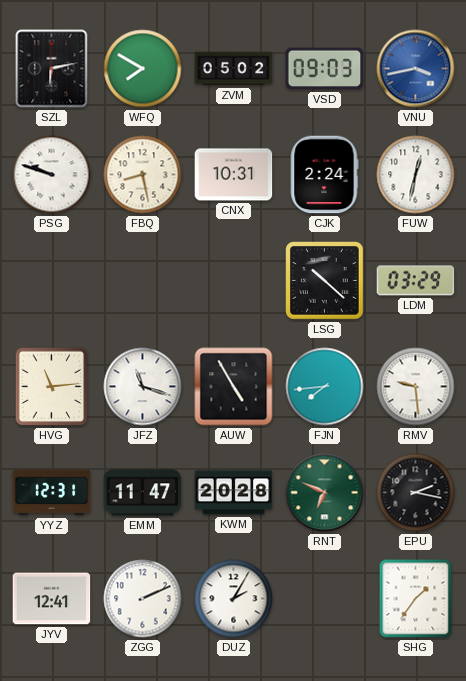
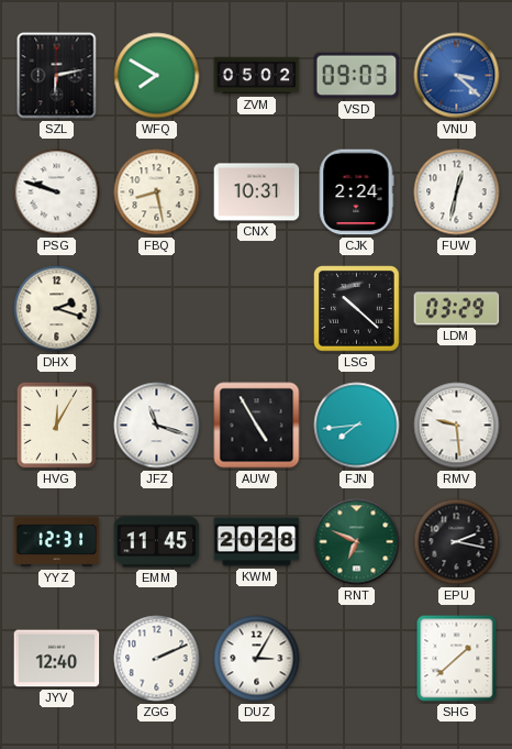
VNU: 3:43 -> 3:22
DHX: none -> 2:18
HVG: 11:14 -> 12:05
EMM: 11:47 -> 11:45
JYV: 12:41 -> 12:40
DUZ: 2:05 -> 3:05
SHG: 1:36 -> 1:38
